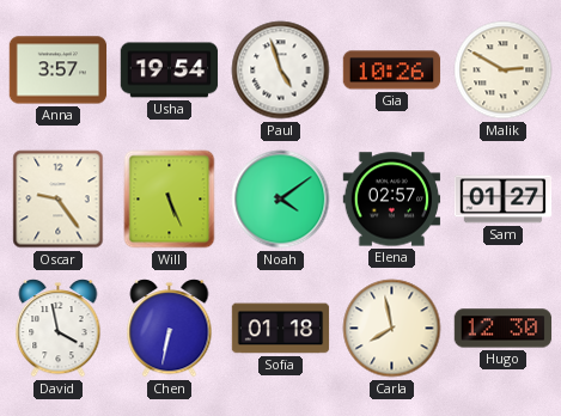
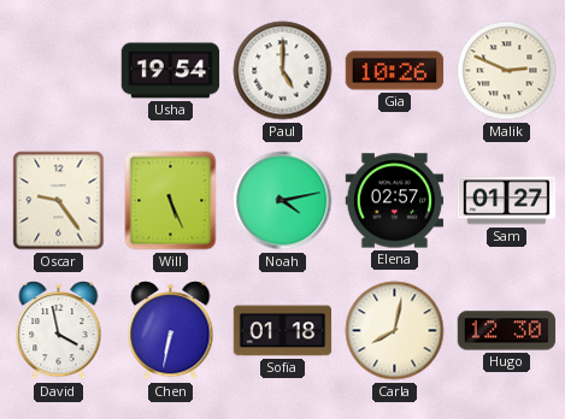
Anna: 3:57 -> none
Paul: 4:57 -> 5:00
Malik: 2:50 -> 2:49
Noah: 4:09 -> 4:13
Carla: 7:58 -> 8:02
